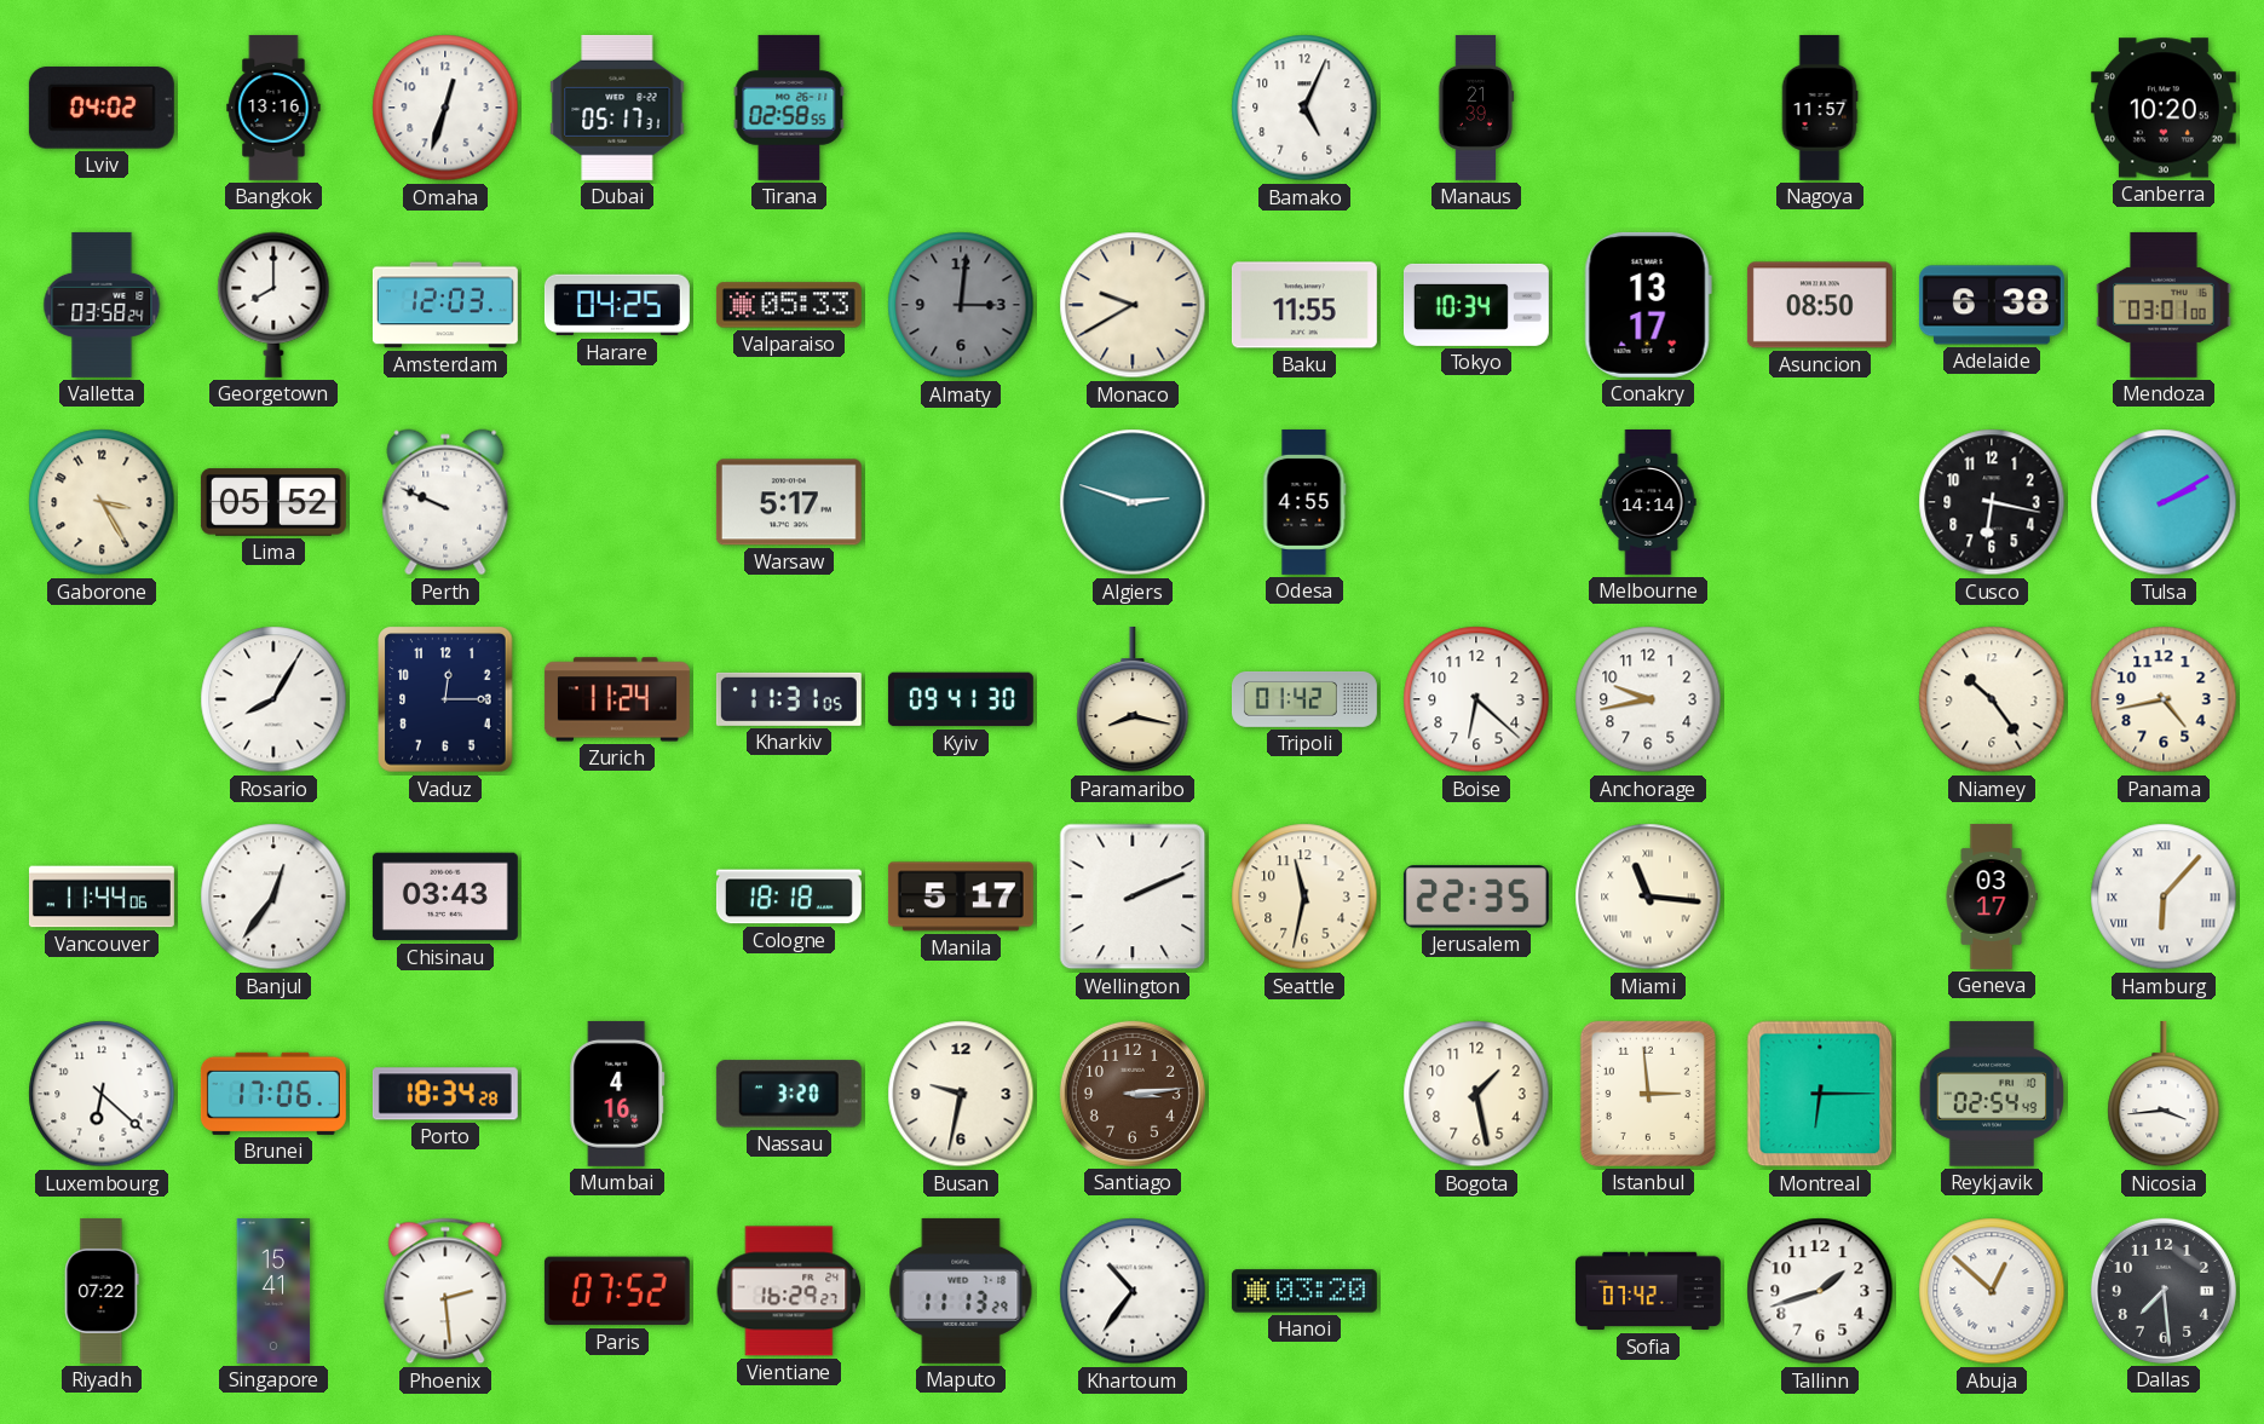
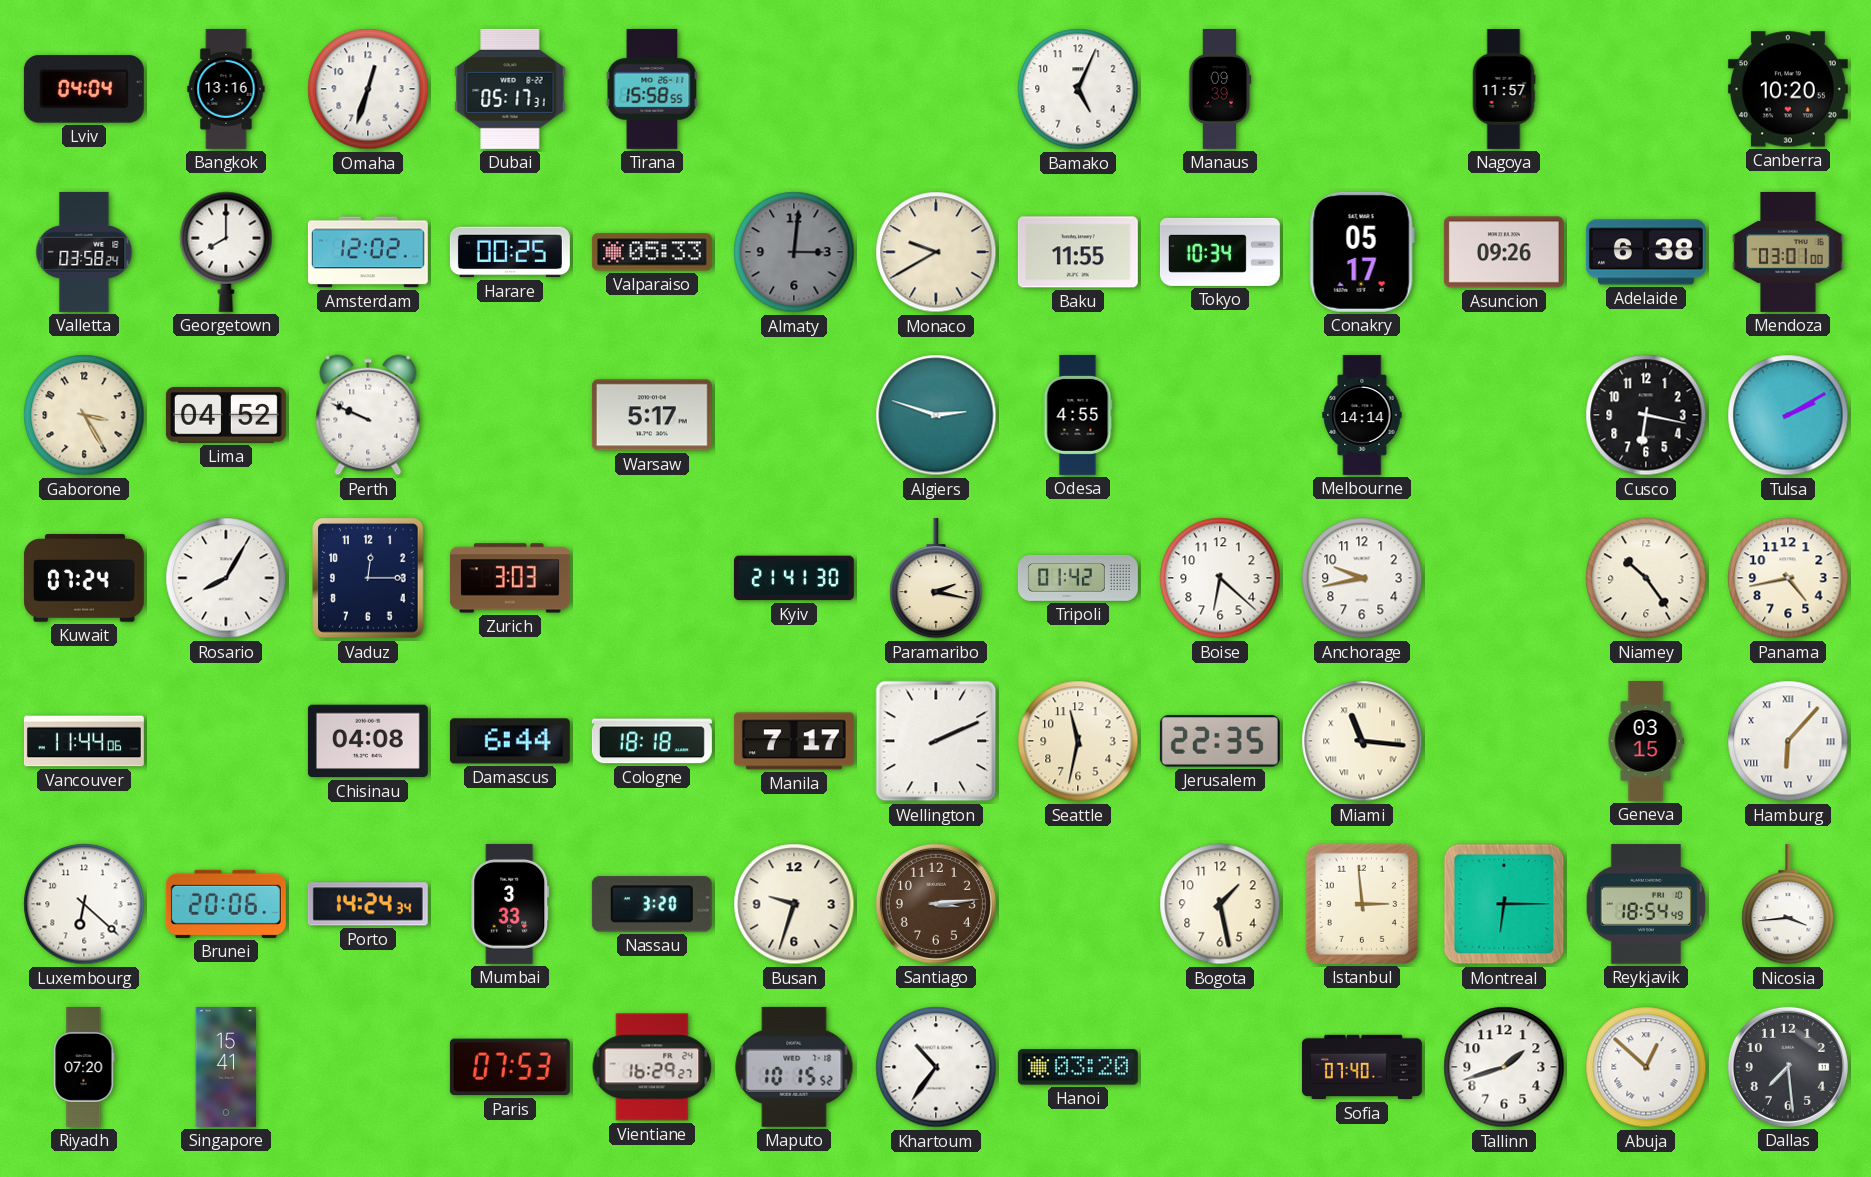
Lviv: 04:02 -> 04:04
Tirana: 02:58 -> 15:58
Manaus: 21:39 -> 09:39
Amsterdam: 12:03 -> 12:02
Harare: 04:25 -> 00:25
Conakry: 13:17 -> 05:17
Asuncion: 08:50 -> 09:26
Lima: 05:52 -> 04:52
Kuwait: none -> 07:24
Zurich: 11:24 -> 3:03
Kharkiv: 11:31 -> none
Kyiv: 09:41 -> 21:41
Paramaribo: 8:17 -> 2:17
Banjul: 12:36 -> none
Chisinau: 03:43 -> 04:08
Damascus: none -> 6:44
Manila: 5:17 -> 7:17
Geneva: 03:17 -> 03:15
Brunei: 17:06 -> 20:06
Porto: 18:34 -> 14:24
Mumbai: 4:16 -> 3:33
Busan: 9:32 -> 9:33
Reykjavik: 02:54 -> 18:54
Riyadh: 07:22 -> 07:20
Phoenix: 2:29 -> none
Paris: 07:52 -> 07:53
Maputo: 11:13 -> 10:15
Sofia: 07:42 -> 07:40
